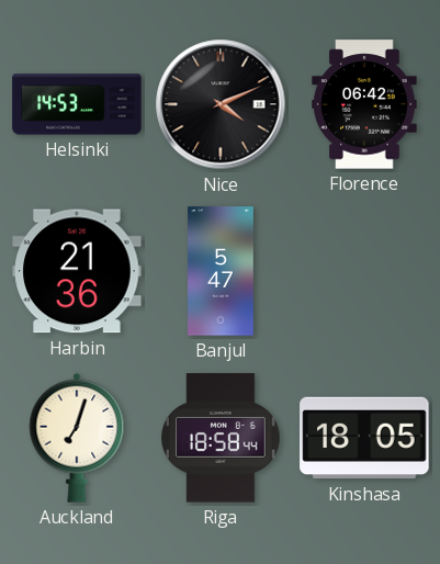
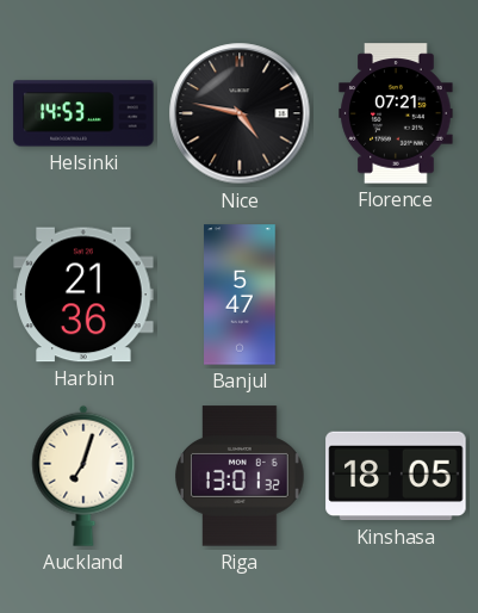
Nice: 4:11 -> 4:47
Florence: 06:42 -> 07:21
Riga: 18:58 -> 13:01
